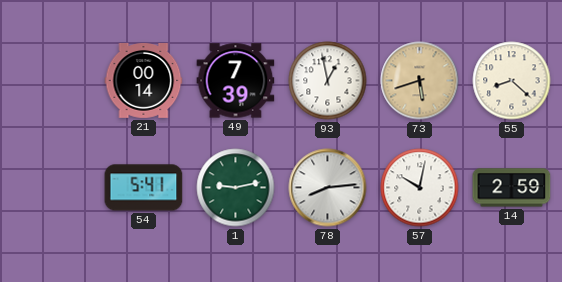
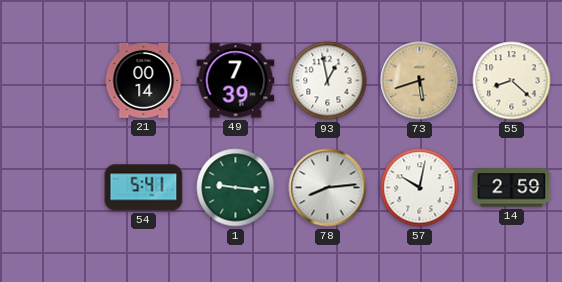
1: 9:13 -> 9:16
